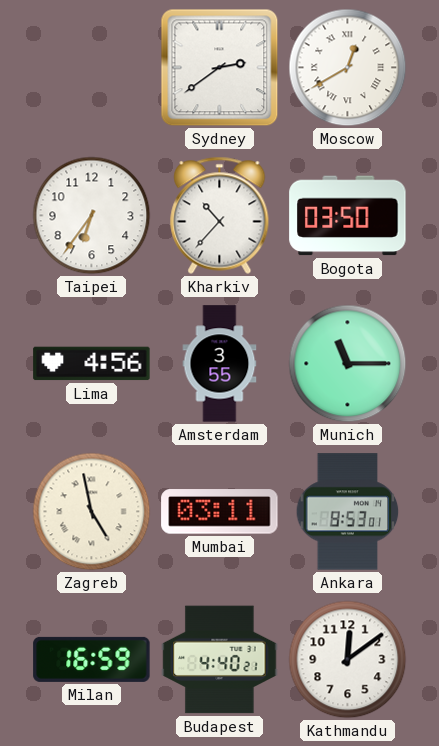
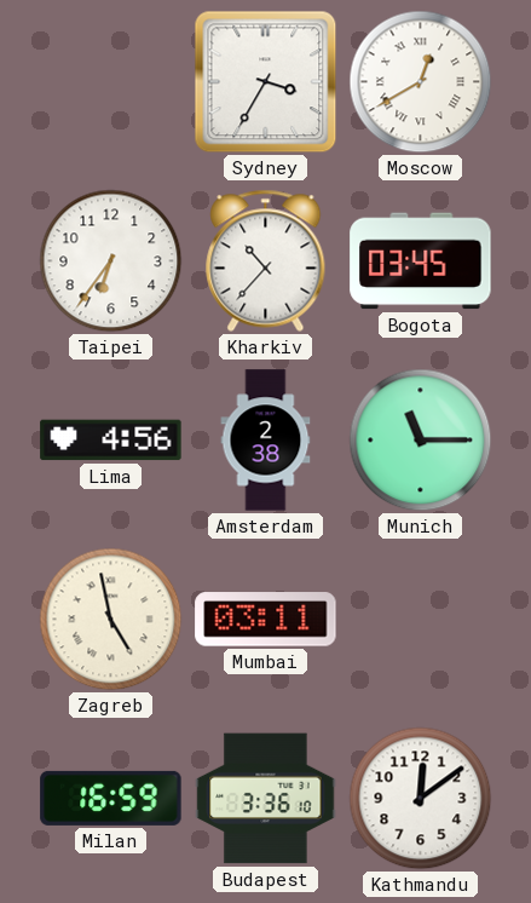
Sydney: 2:39 -> 3:35
Bogota: 03:50 -> 03:45
Amsterdam: 3:55 -> 2:38
Ankara: 8:53 -> none
Budapest: 4:40 -> 3:36
